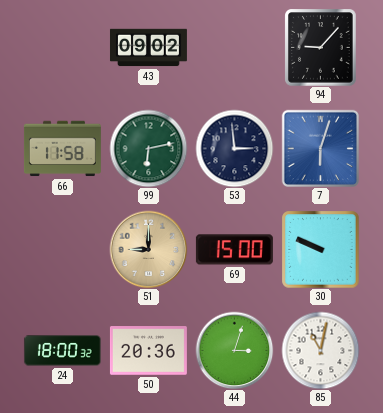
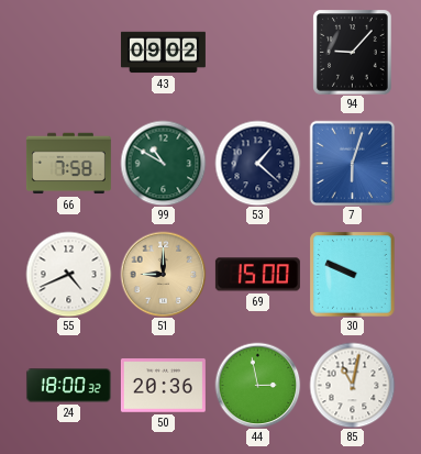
66: 11:58 -> 7:58
99: 6:13 -> 10:50
53: 2:59 -> 1:22
55: none -> 4:41
44: 3:03 -> 2:58
